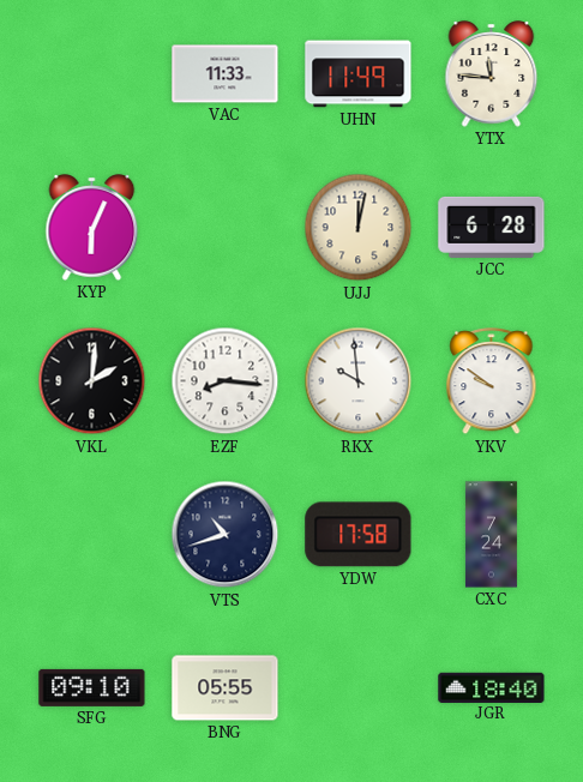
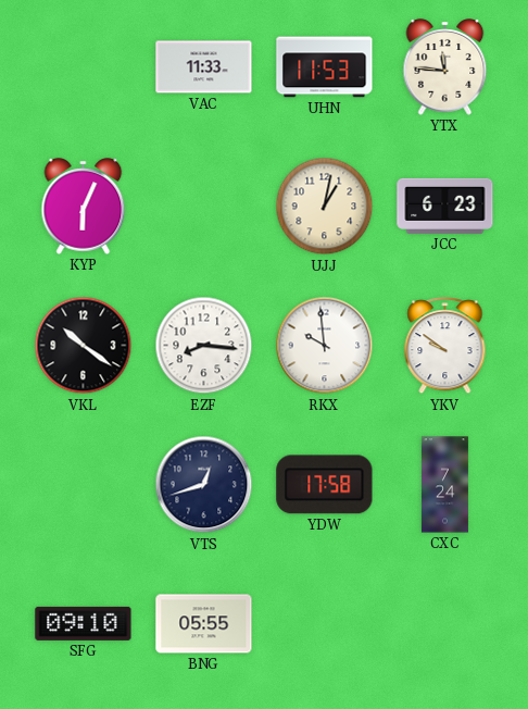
UHN: 11:49 -> 11:53
UJJ: 12:02 -> 1:02
JCC: 6:28 -> 6:23
VKL: 2:01 -> 10:21
VTS: 10:42 -> 12:42
JGR: 18:40 -> none
